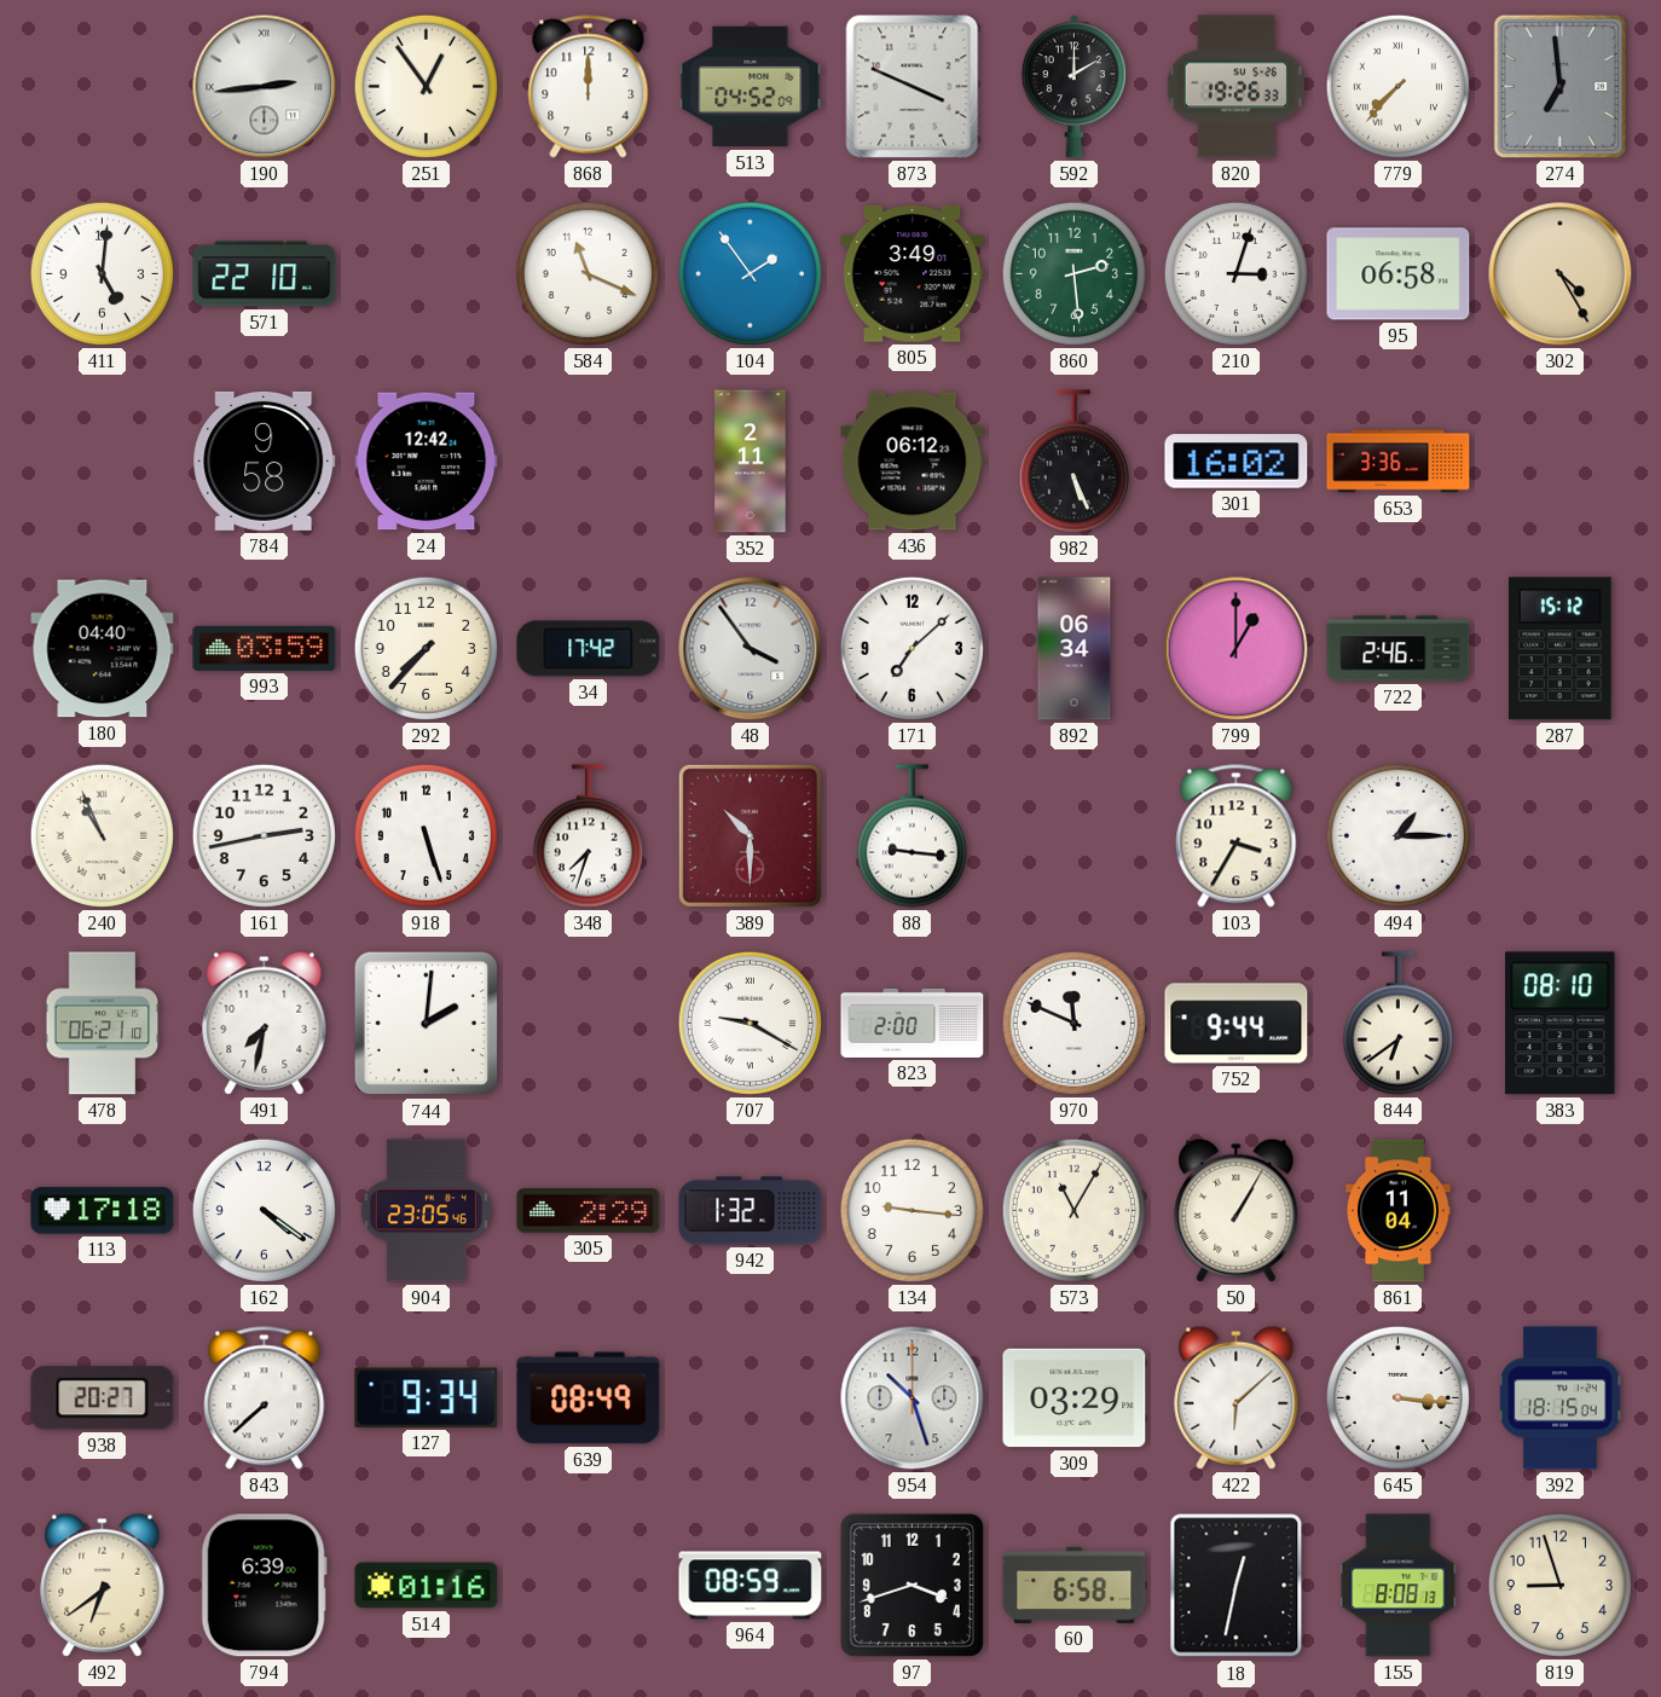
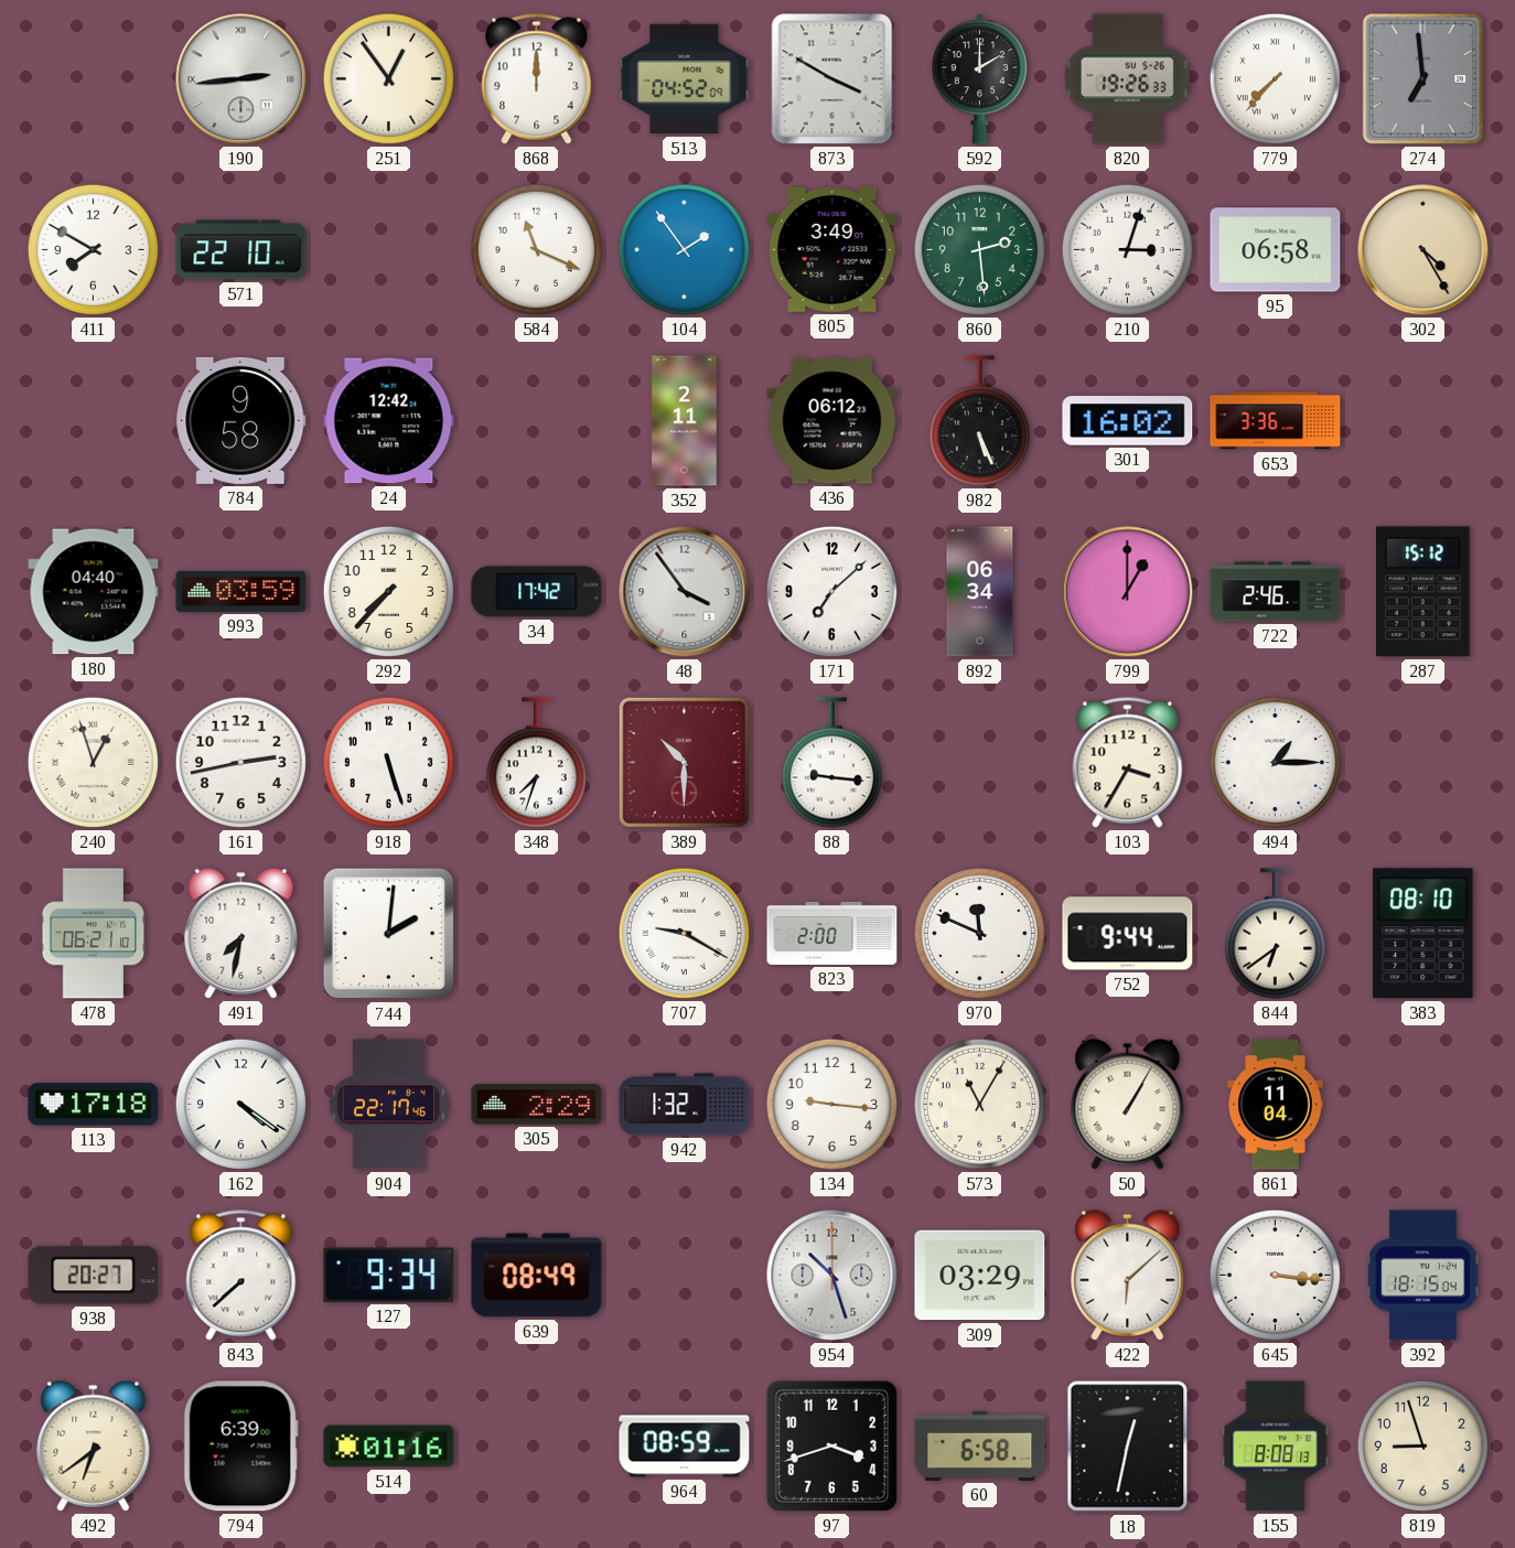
873: 3:49 -> 3:50
411: 5:01 -> 7:50
240: 10:56 -> 12:57
904: 23:05 -> 22:17
